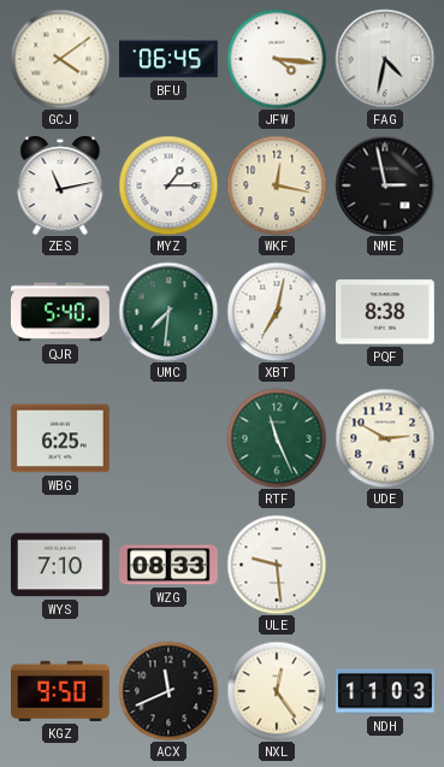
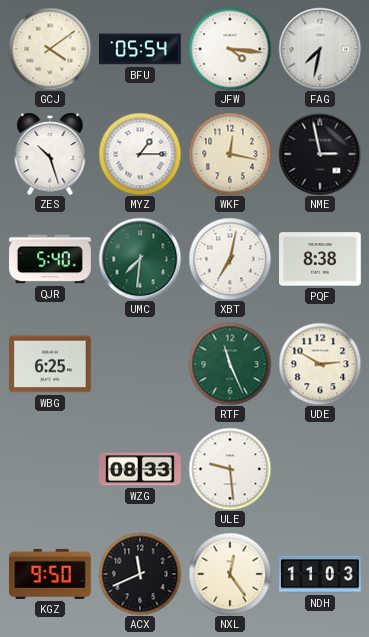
BFU: 06:45 -> 05:54
FAG: 4:32 -> 7:32
ZES: 11:13 -> 10:27
WYS: 7:10 -> none
